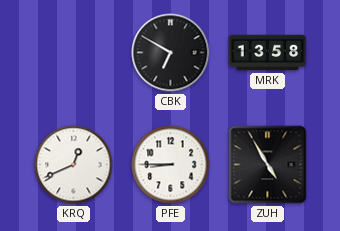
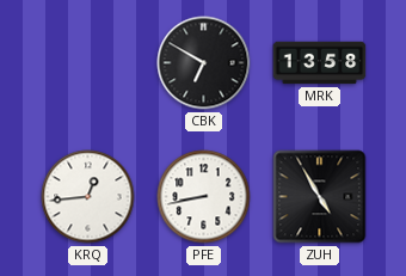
KRQ: 12:41 -> 12:44
PFE: 8:45 -> 8:43
